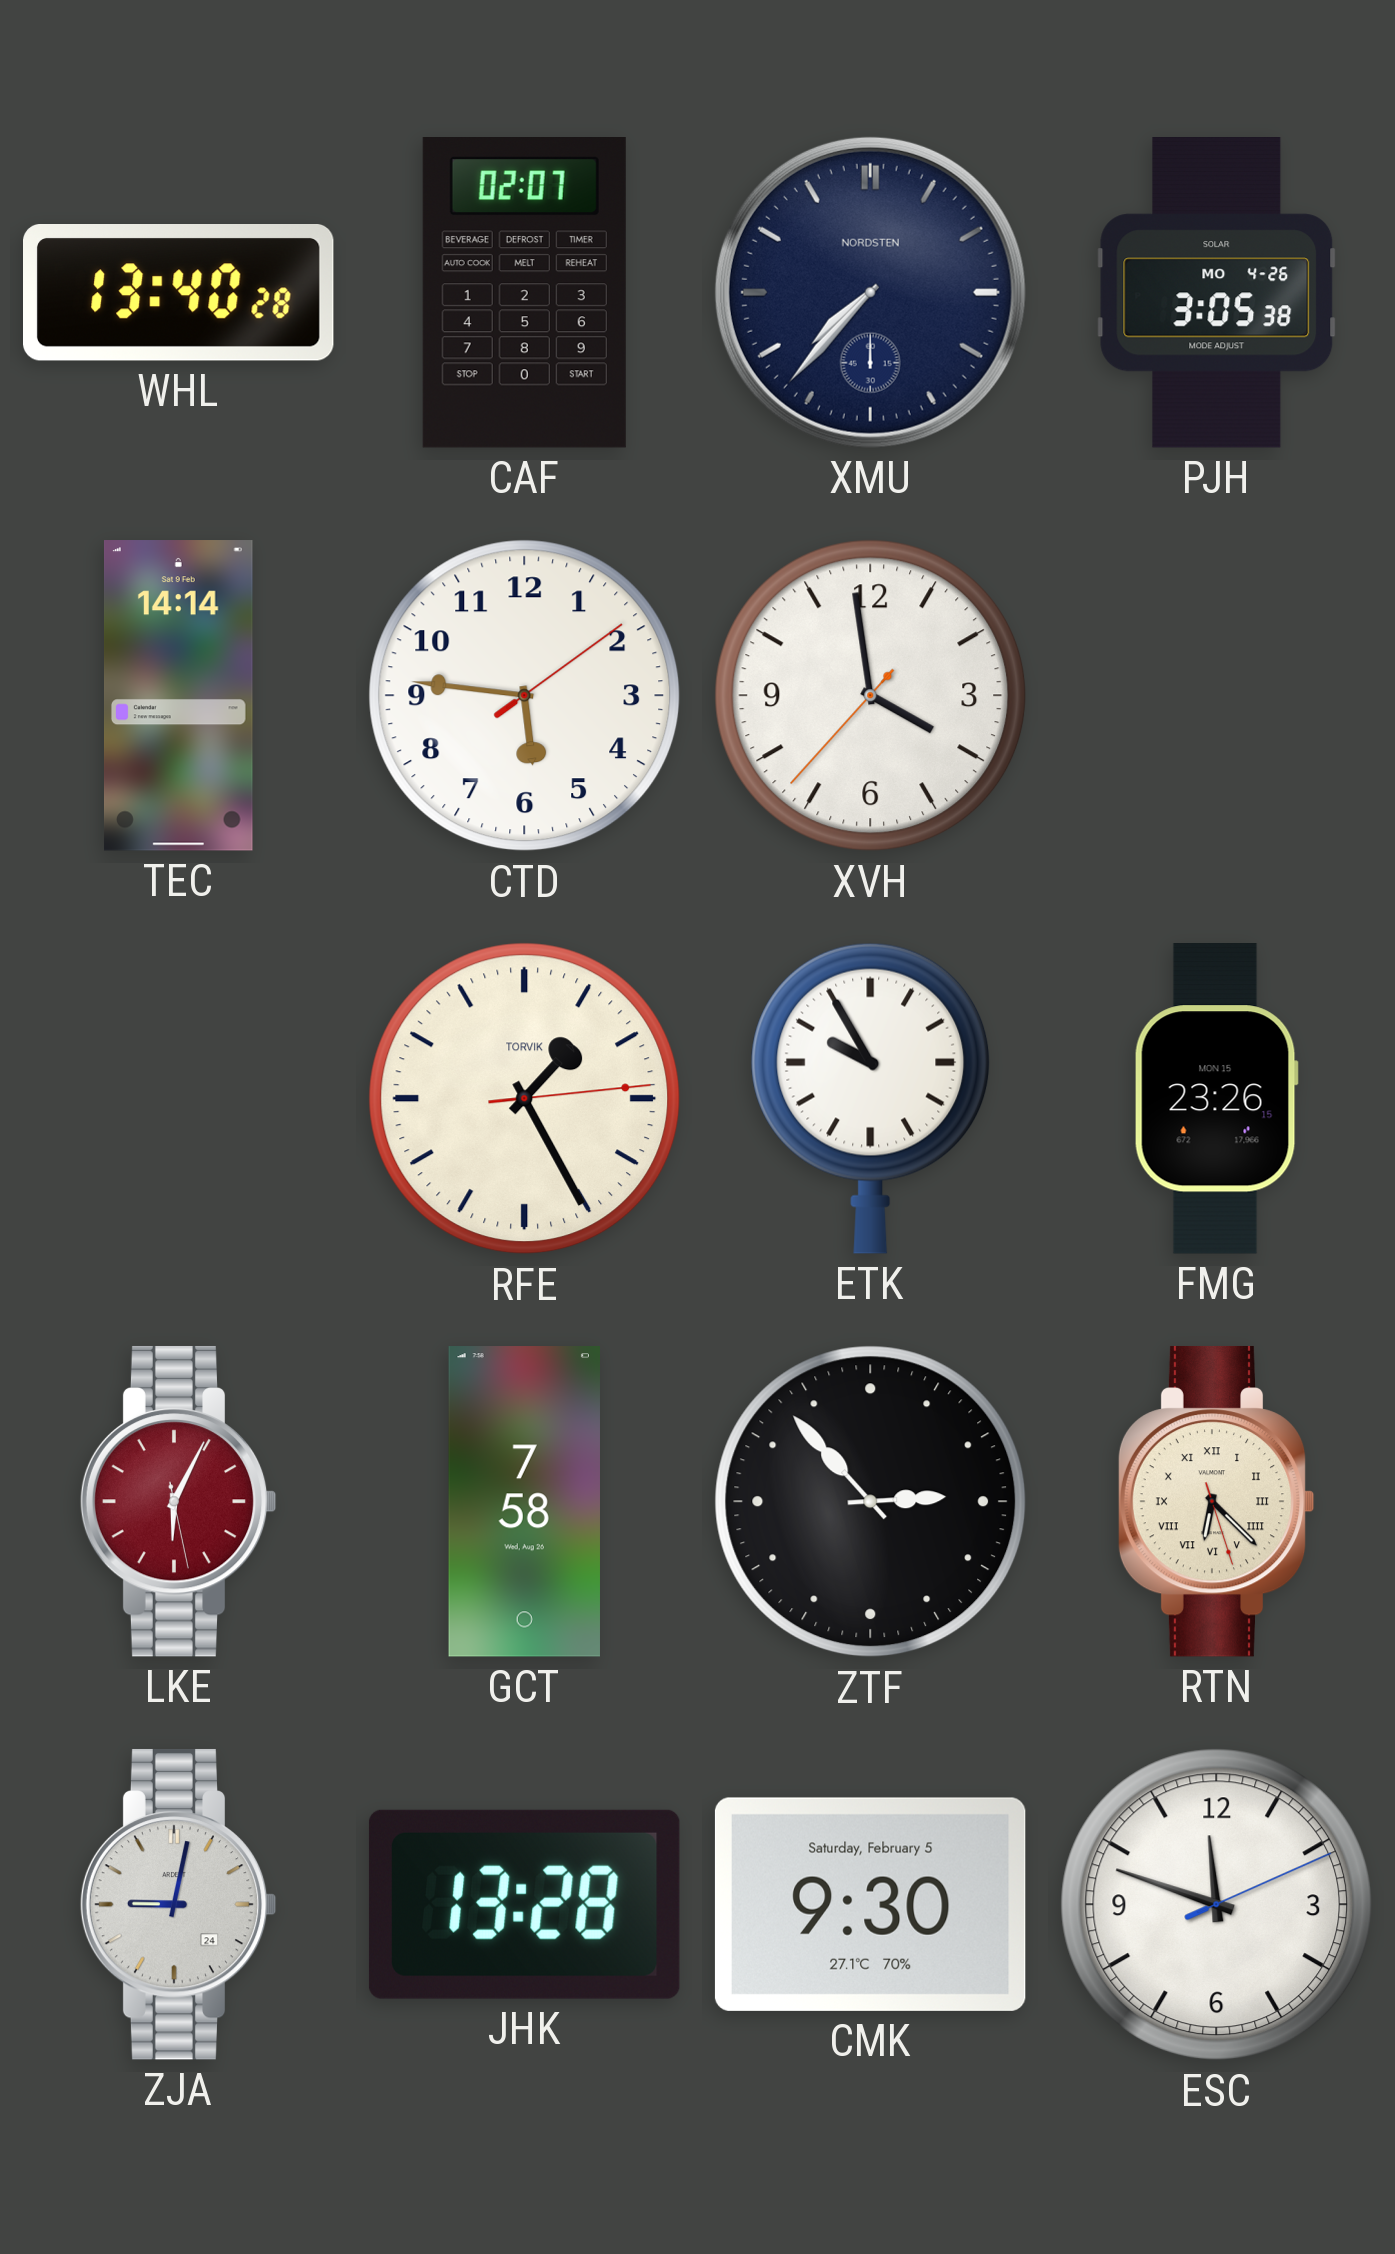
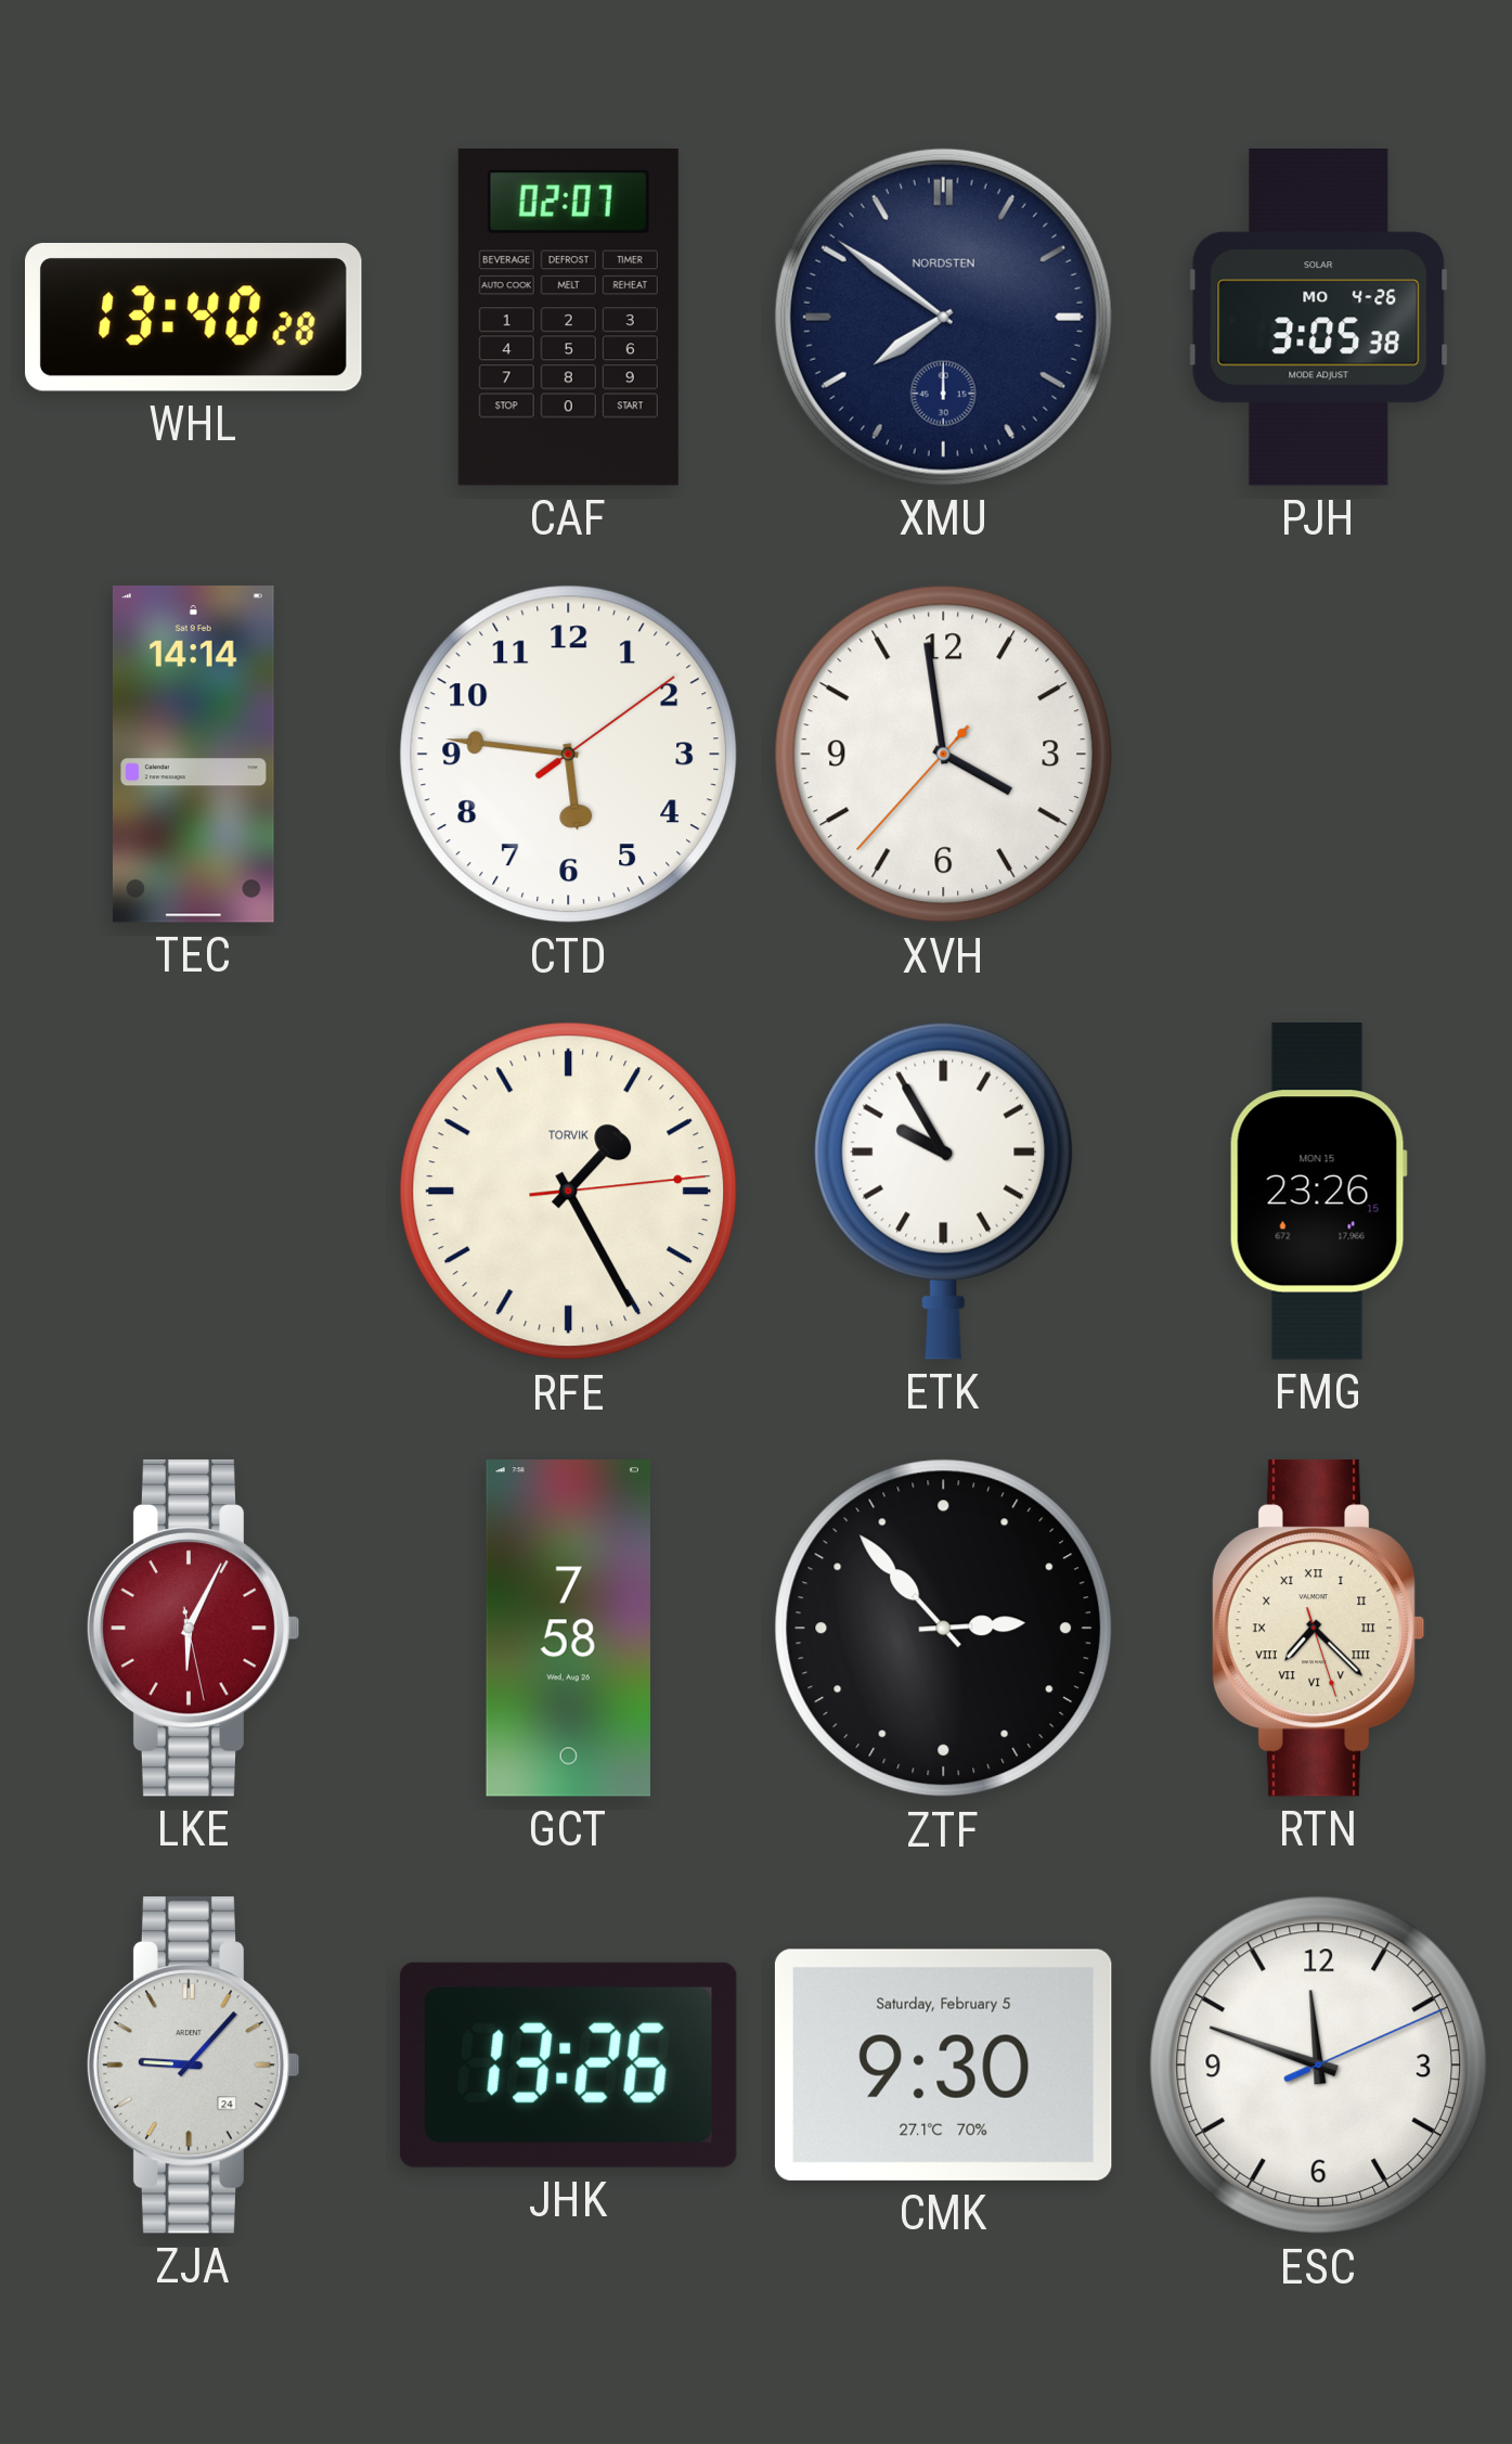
XMU: 7:37 -> 7:51
RTN: 6:22 -> 7:22
ZJA: 9:02 -> 9:07
JHK: 13:28 -> 13:26
